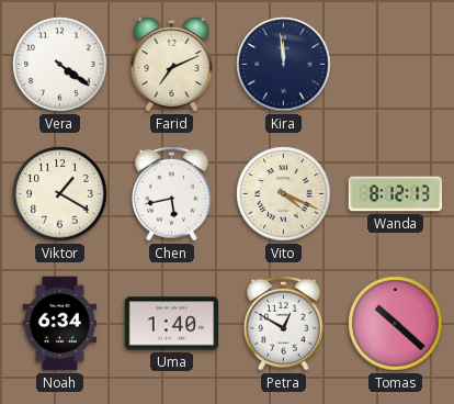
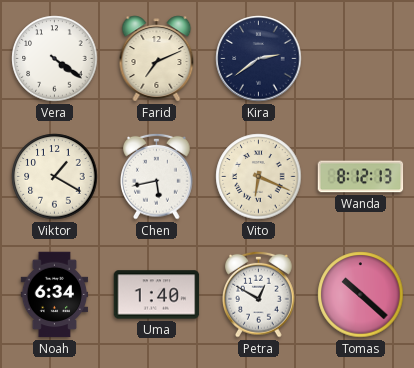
Kira: 11:59 -> 2:39
Vito: 4:19 -> 6:19
